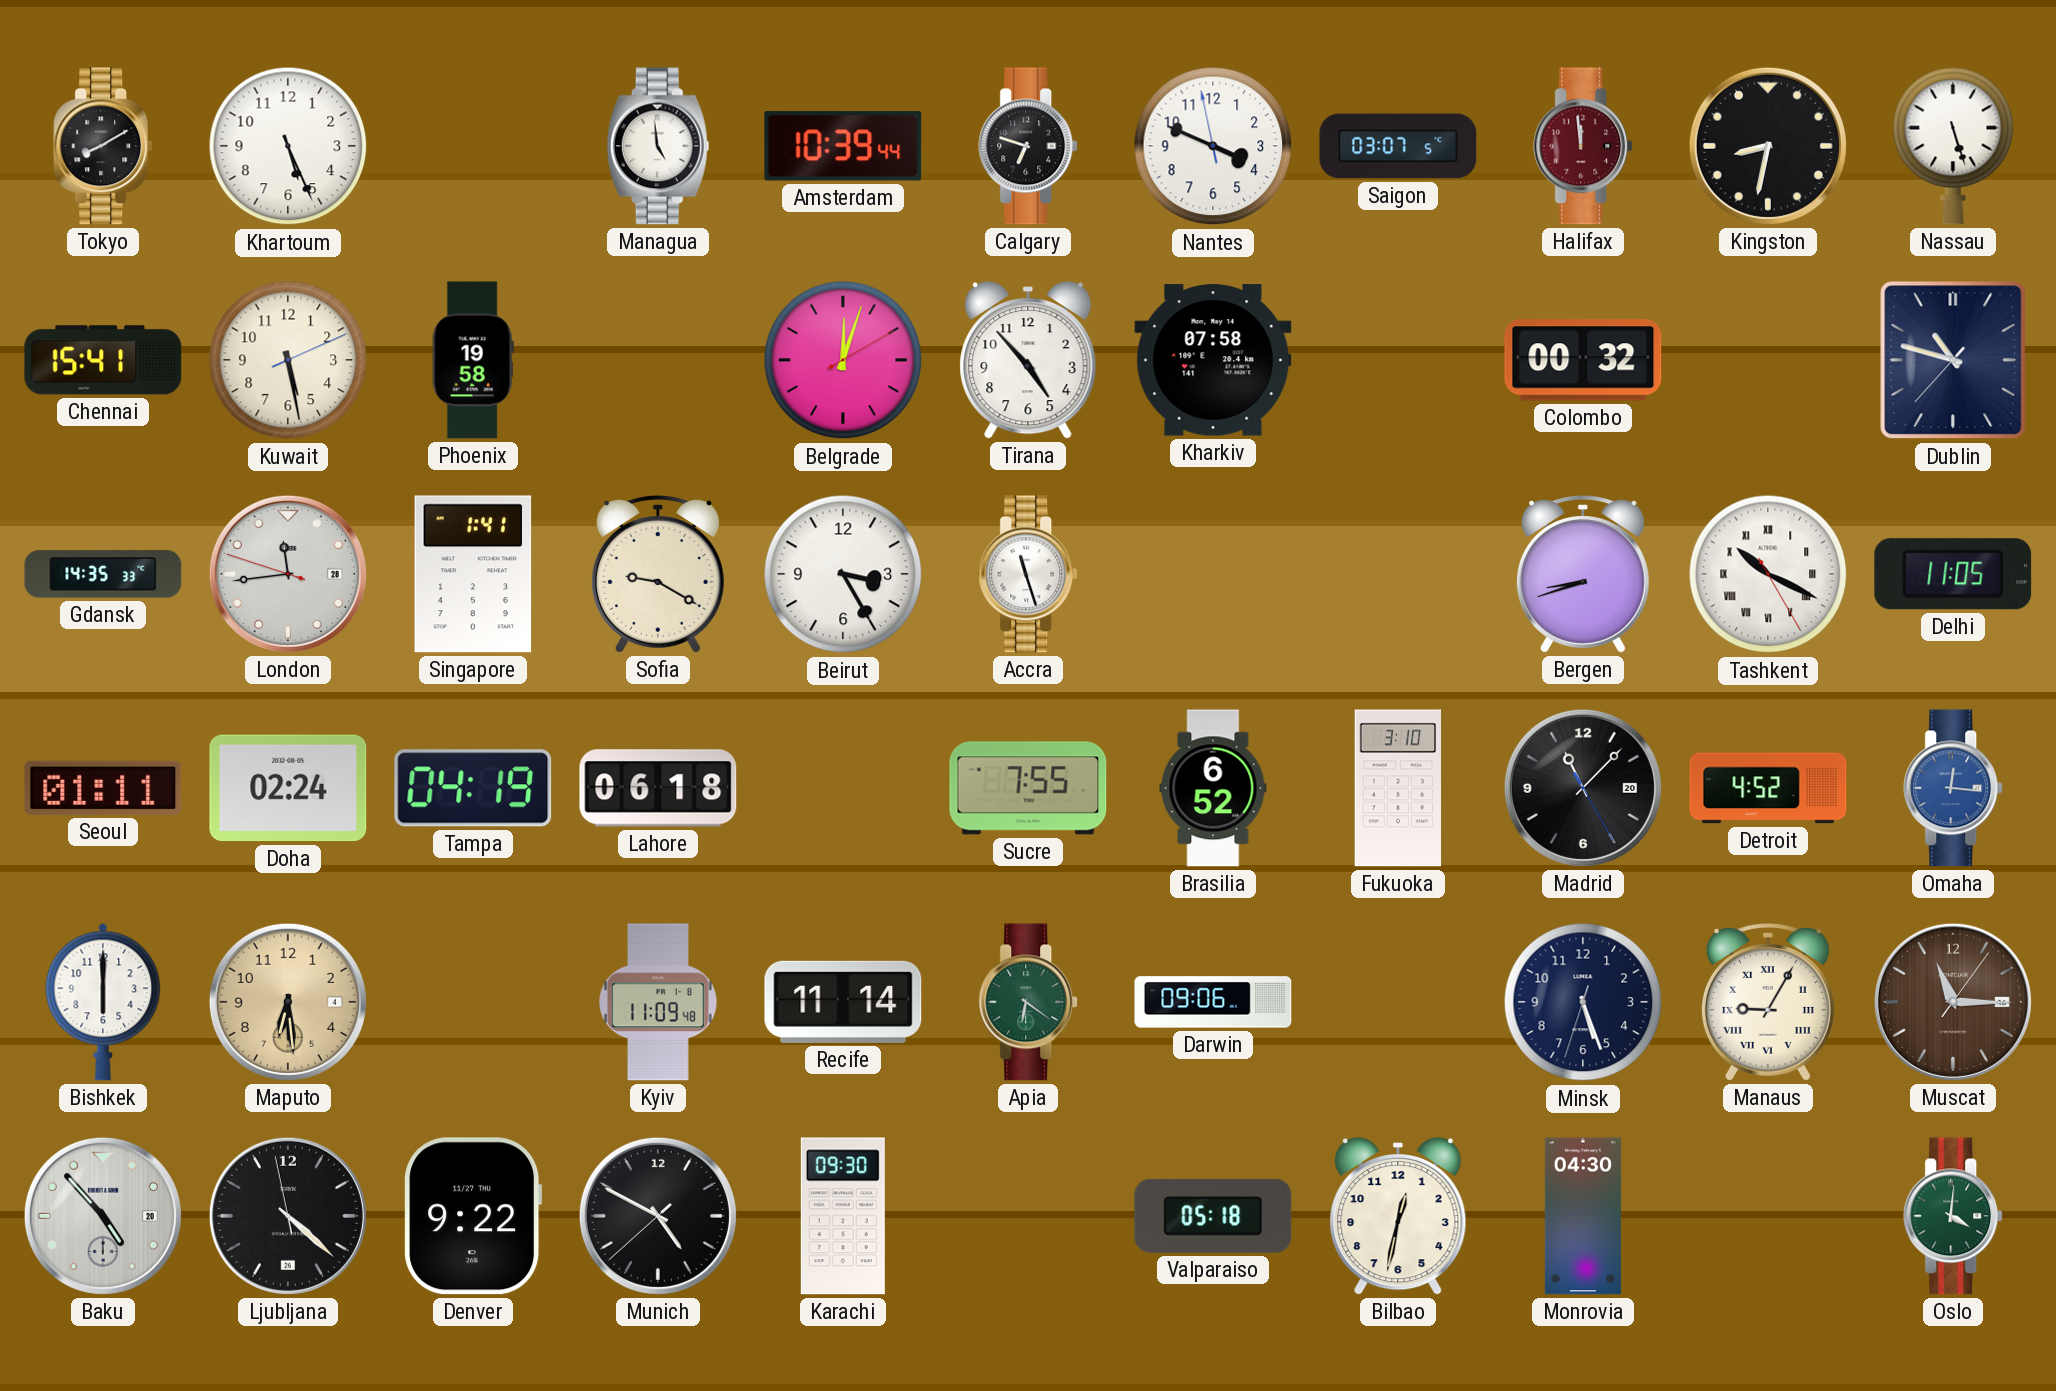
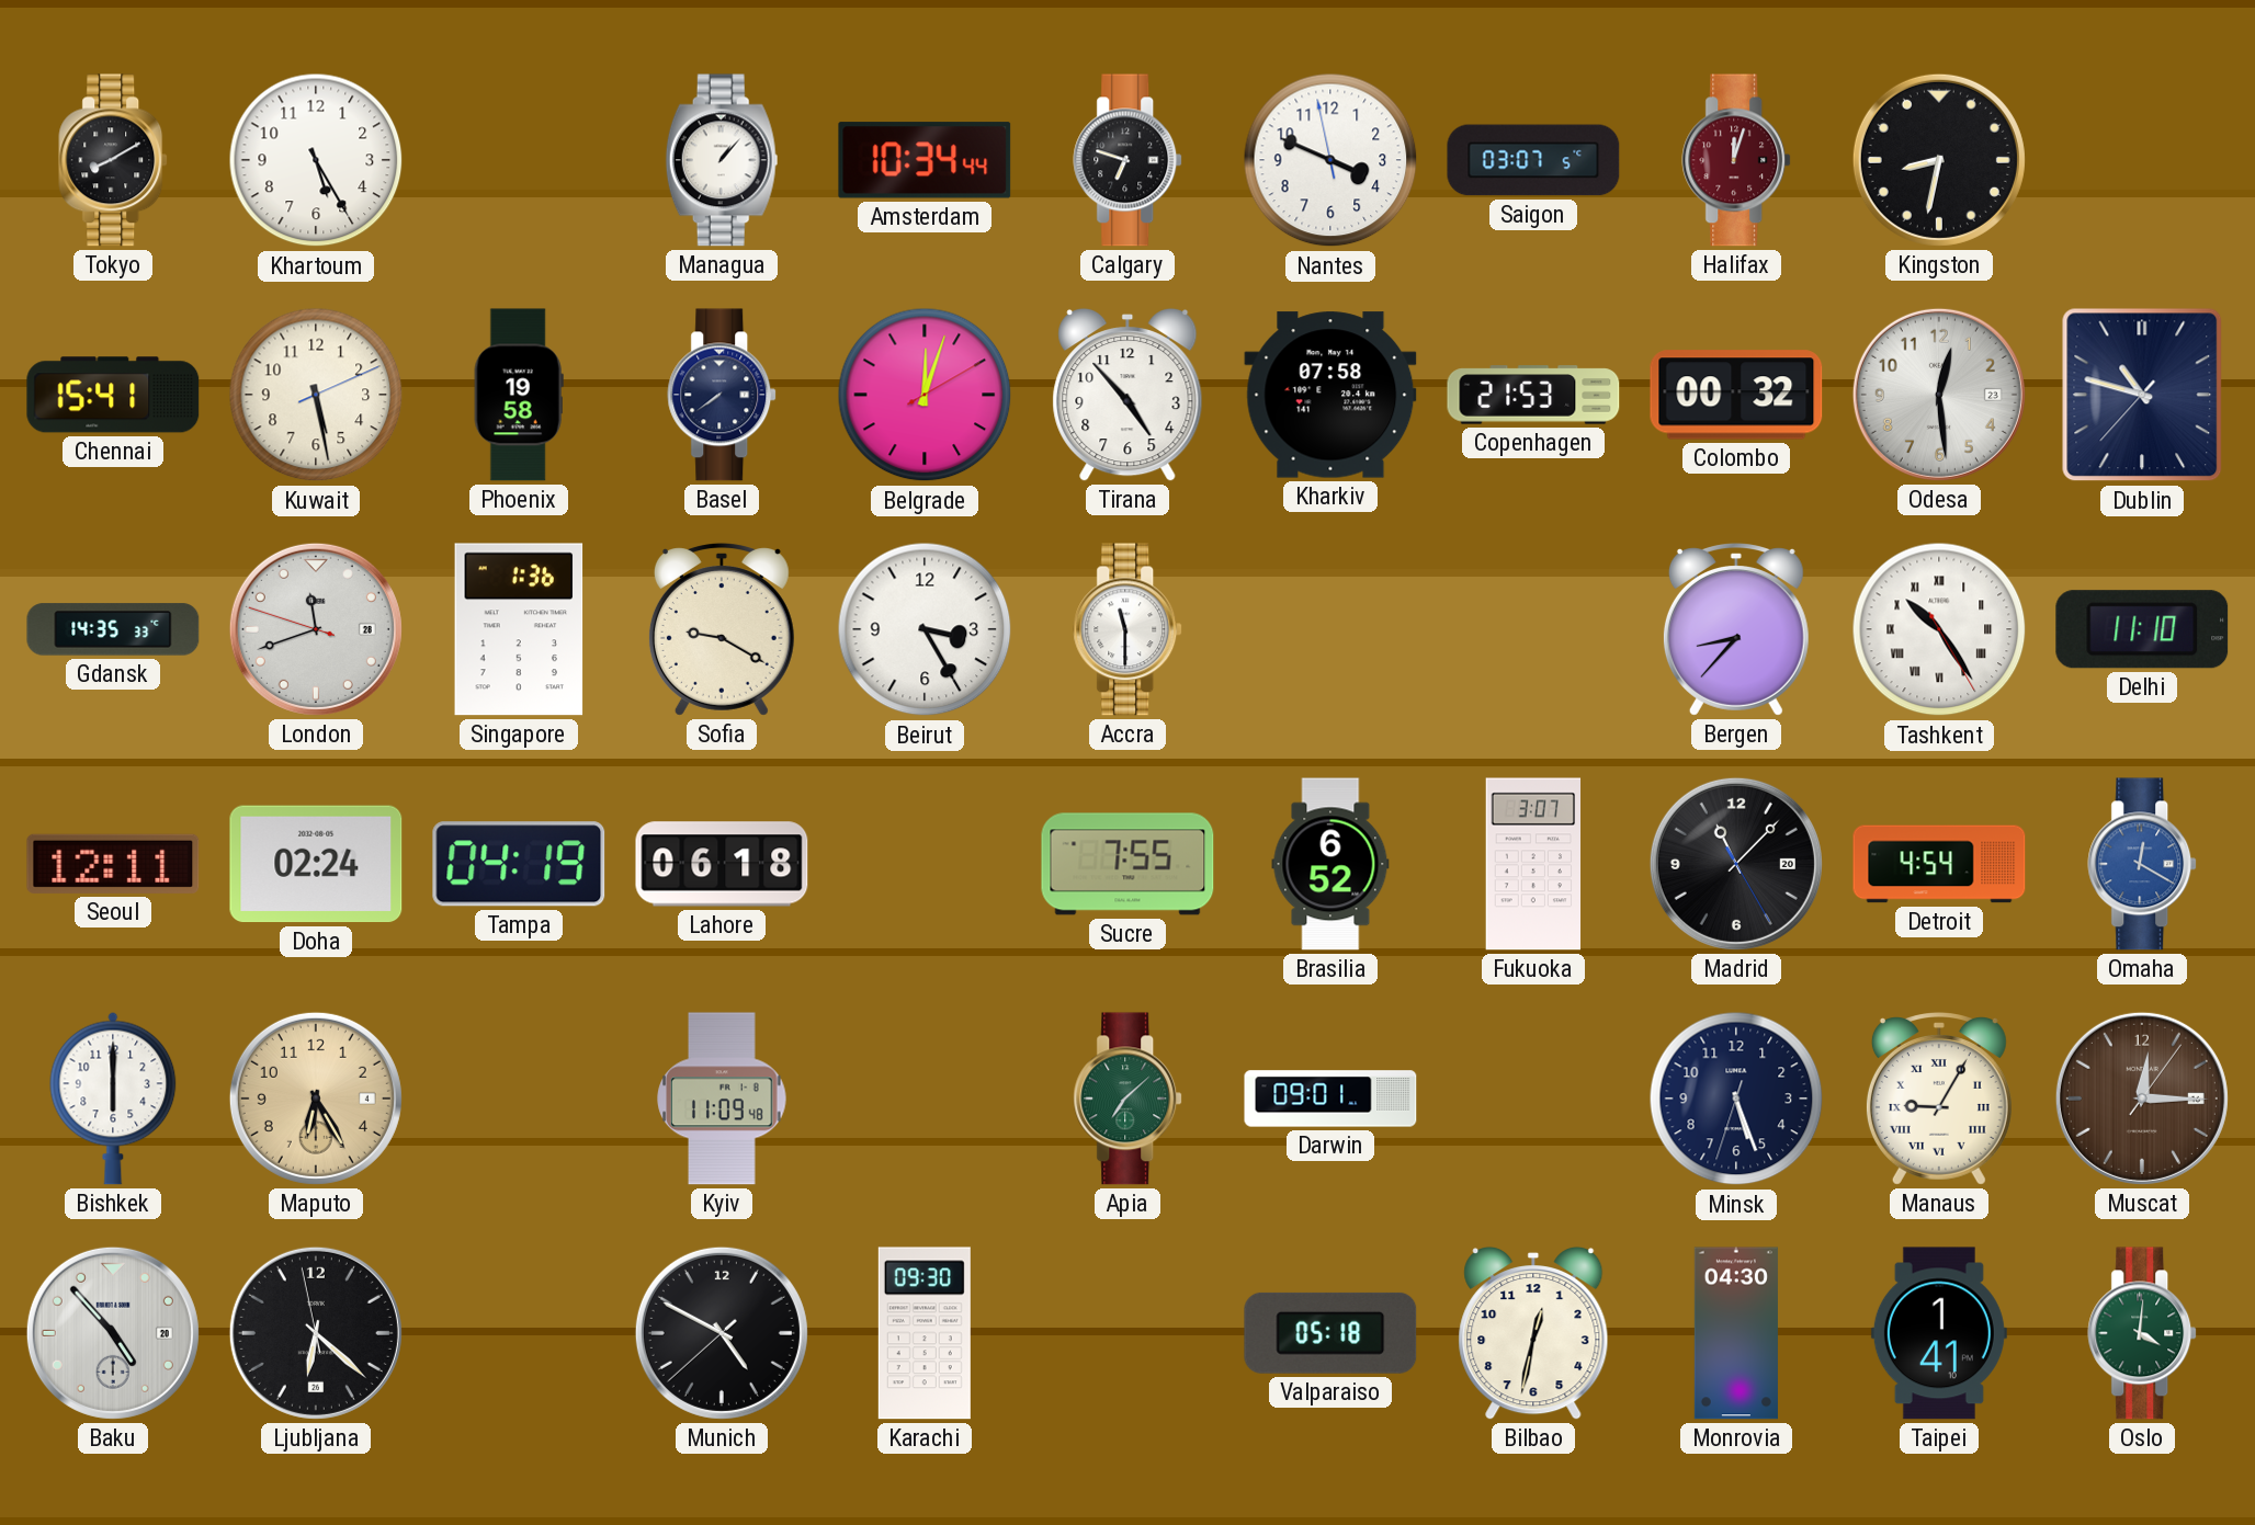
Khartoum: 5:26 -> 5:25
Managua: 4:59 -> 1:07
Amsterdam: 10:39 -> 10:34
Halifax: 11:59 -> 12:03
Nassau: 5:27 -> none
Basel: none -> 7:39
Copenhagen: none -> 21:53
Odesa: none -> 12:29
London: 11:43 -> 11:41
Singapore: 1:41 -> 1:36
Accra: 11:27 -> 11:30
Bergen: 8:42 -> 8:37
Tashkent: 10:19 -> 10:24
Delhi: 11:05 -> 11:10
Seoul: 01:11 -> 12:11
Fukuoka: 3:10 -> 3:07
Detroit: 4:52 -> 4:54
Omaha: 12:16 -> 12:20
Maputo: 6:29 -> 6:25
Recife: 11:14 -> none
Apia: 6:21 -> 7:08
Darwin: 09:06 -> 09:01
Muscat: 11:15 -> 12:15
Ljubljana: 4:21 -> 6:21
Denver: 9:22 -> none
Taipei: none -> 1:41
